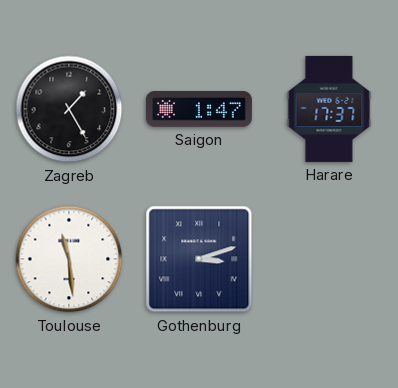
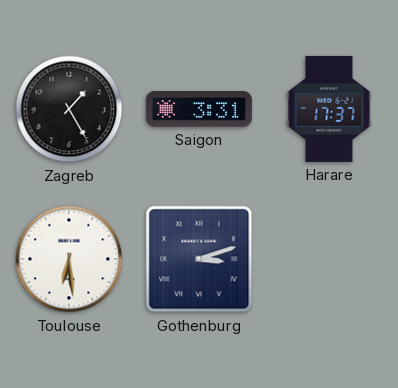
Saigon: 1:47 -> 3:31
Toulouse: 11:29 -> 6:29
